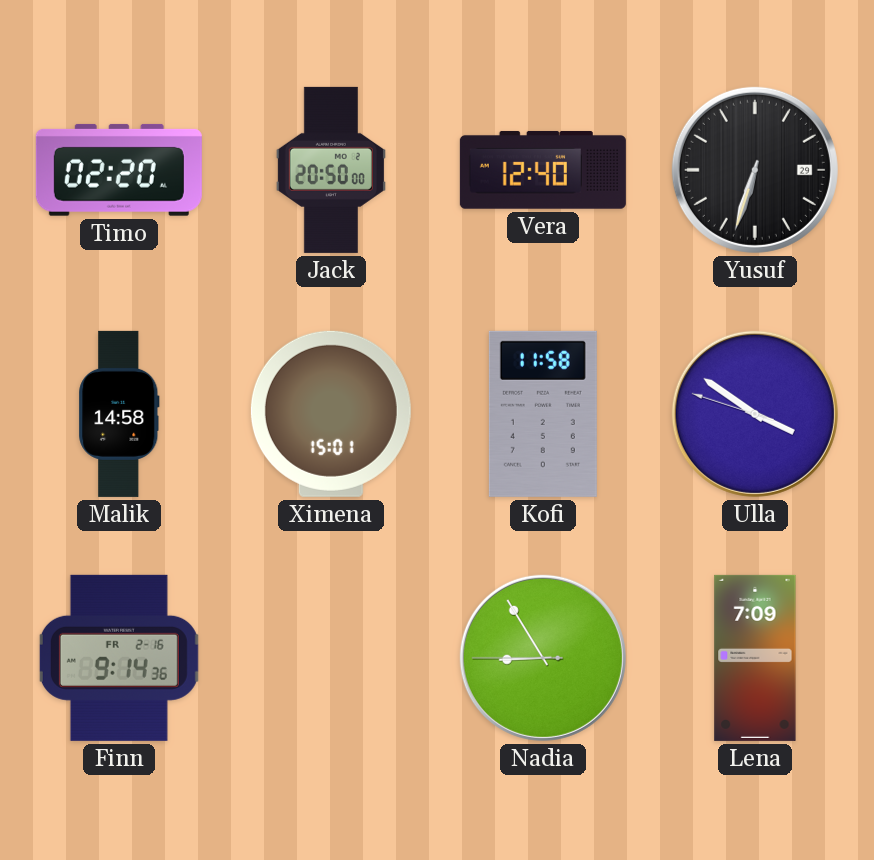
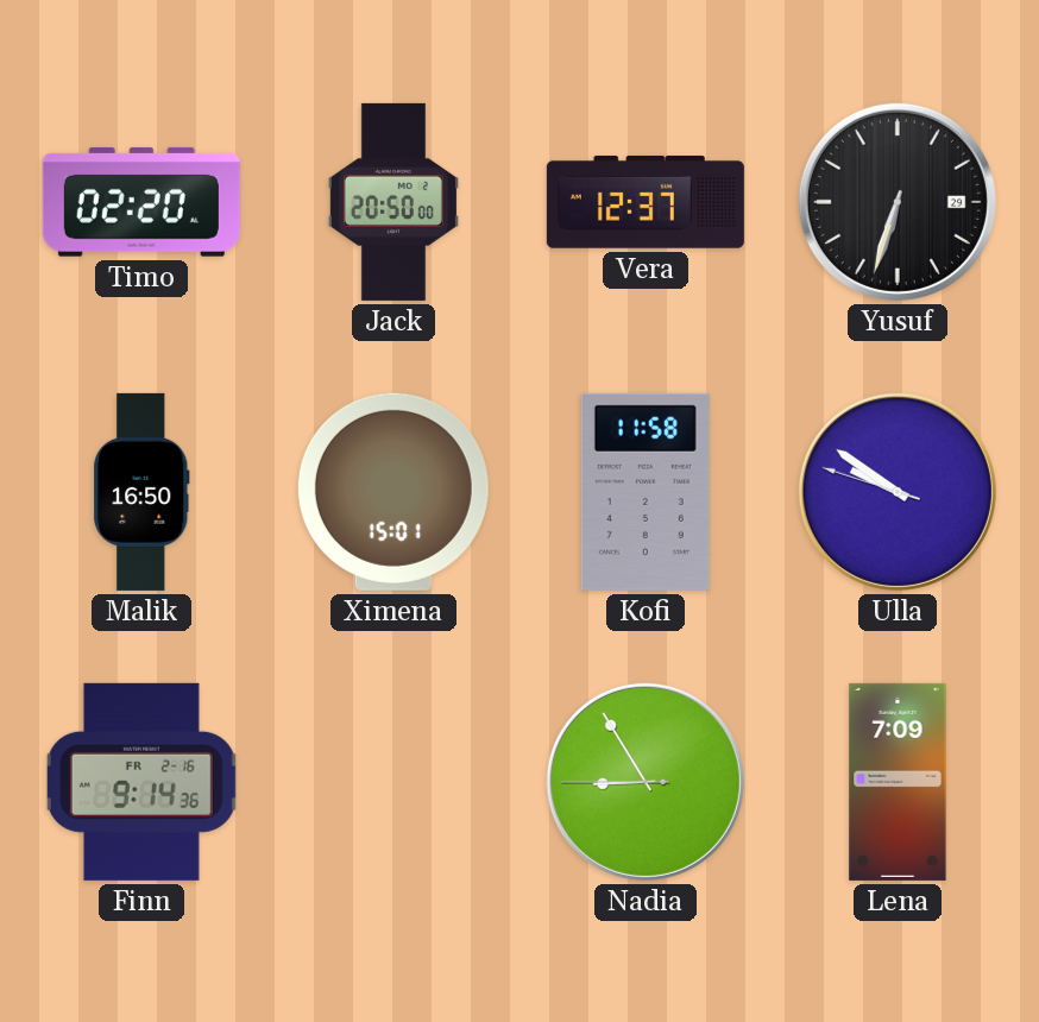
Vera: 12:40 -> 12:37
Malik: 14:58 -> 16:50
Ulla: 3:50 -> 9:50
